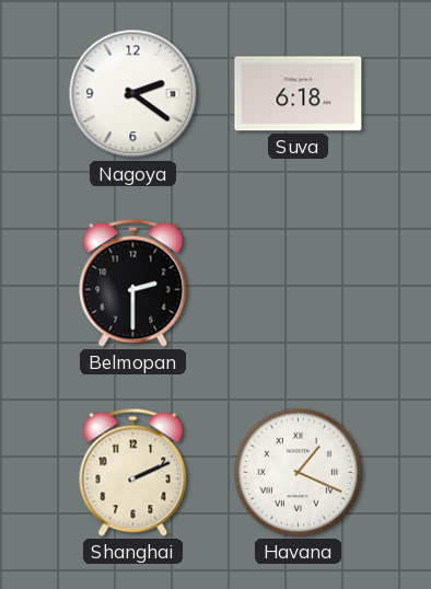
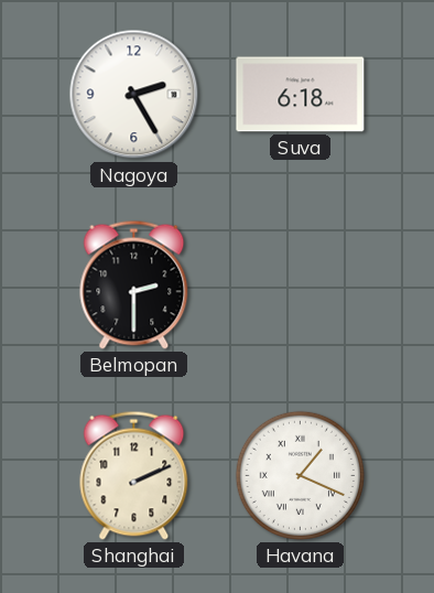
Nagoya: 2:21 -> 2:25
